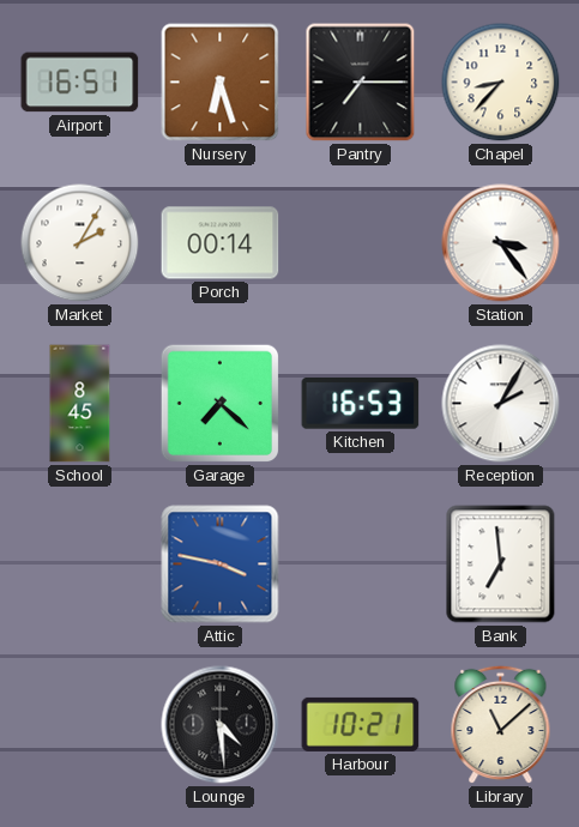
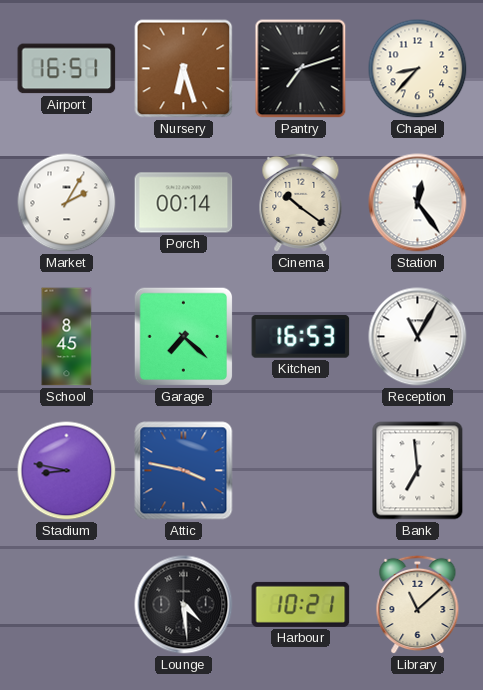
Pantry: 7:15 -> 7:12
Cinema: none -> 10:21
Station: 3:24 -> 12:24
Reception: 2:05 -> 11:05
Stadium: none -> 8:47
